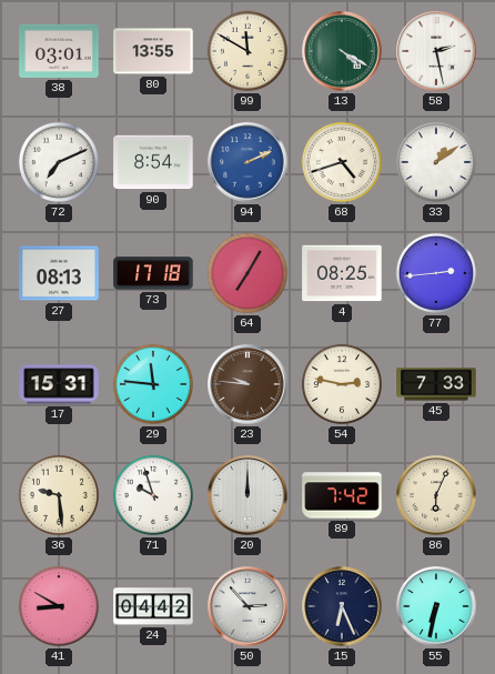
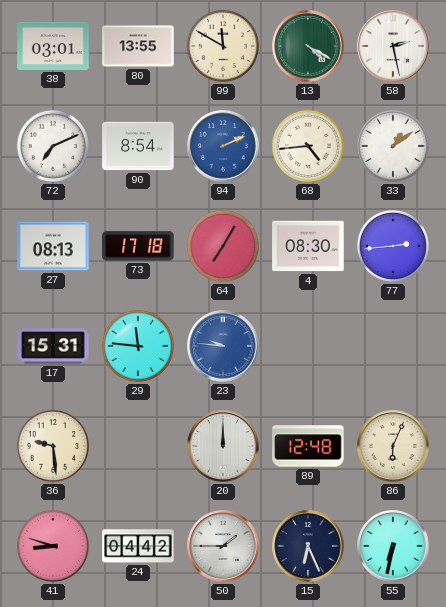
68: 4:42 -> 4:44
4: 08:25 -> 08:30
23 dial: brown -> blue
54: 2:47 -> none
45: 7:33 -> none
71: 9:57 -> none
89: 7:42 -> 12:48
41: 8:50 -> 8:48
50: 2:53 -> 1:45
